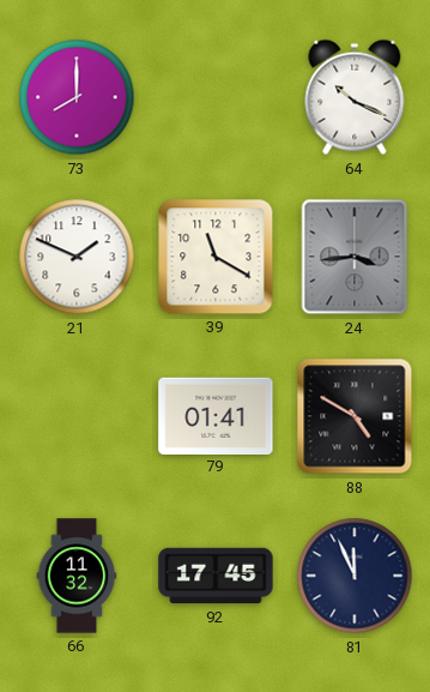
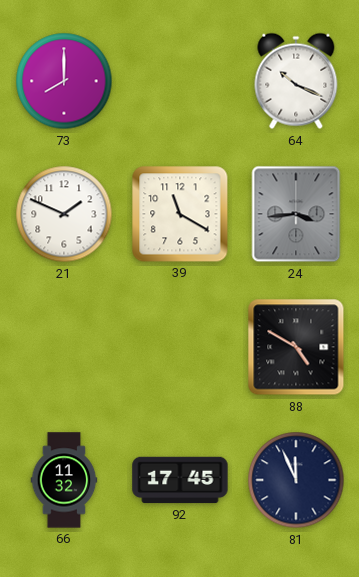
79: 01:41 -> none
